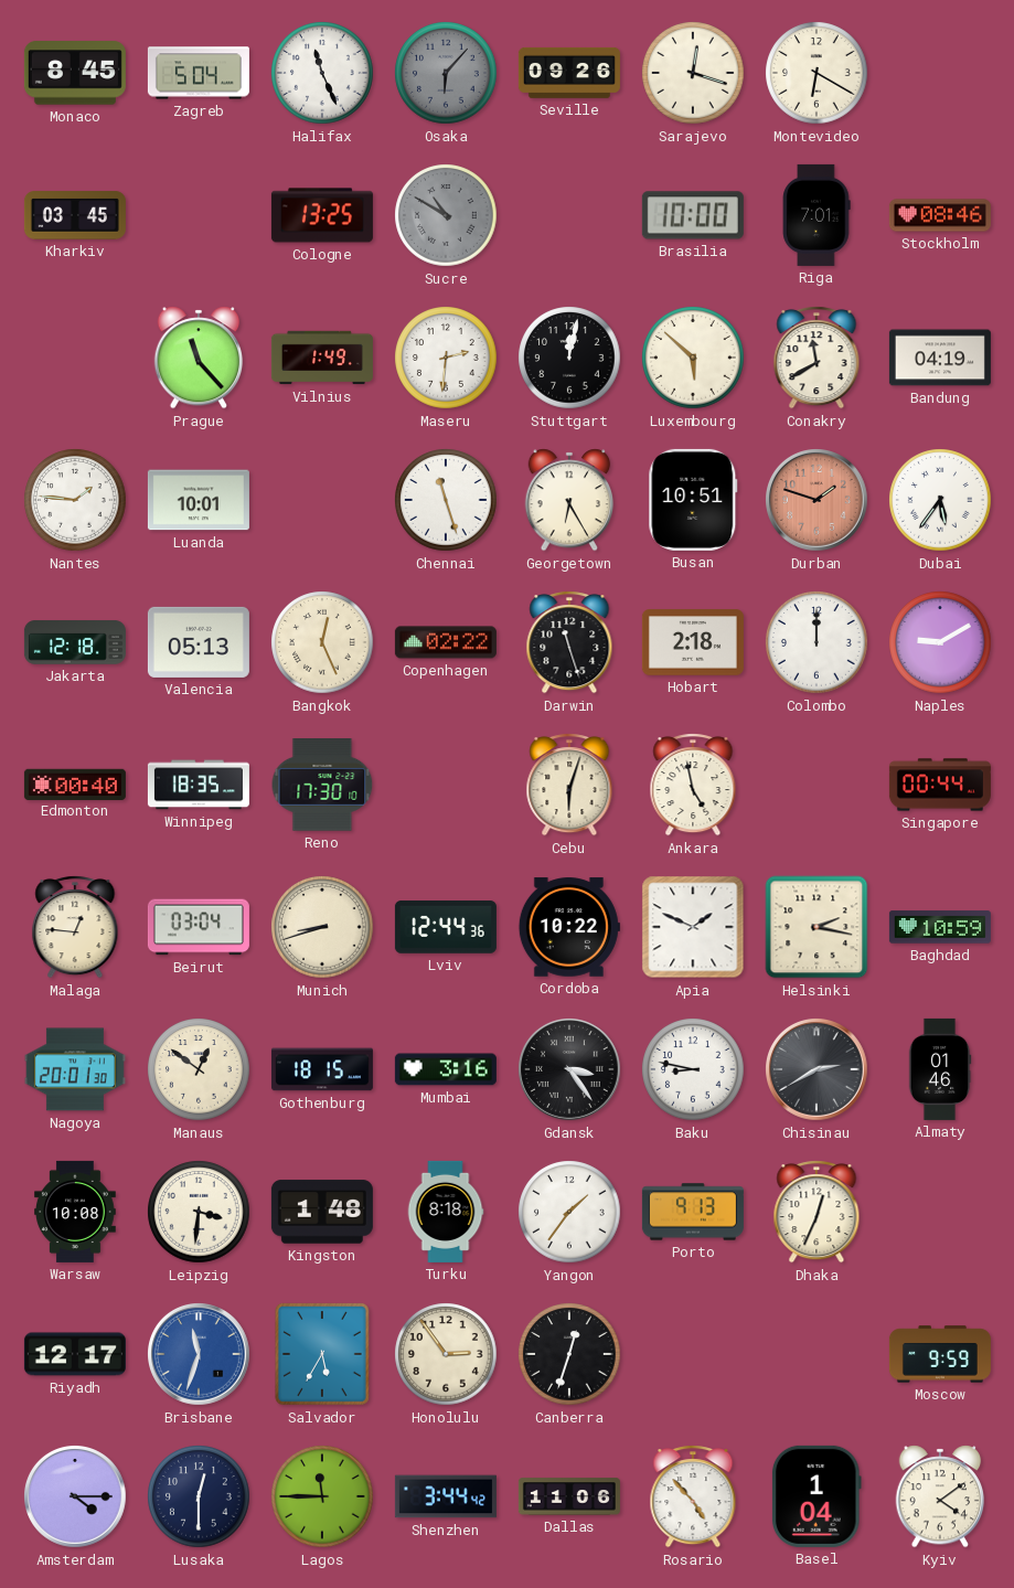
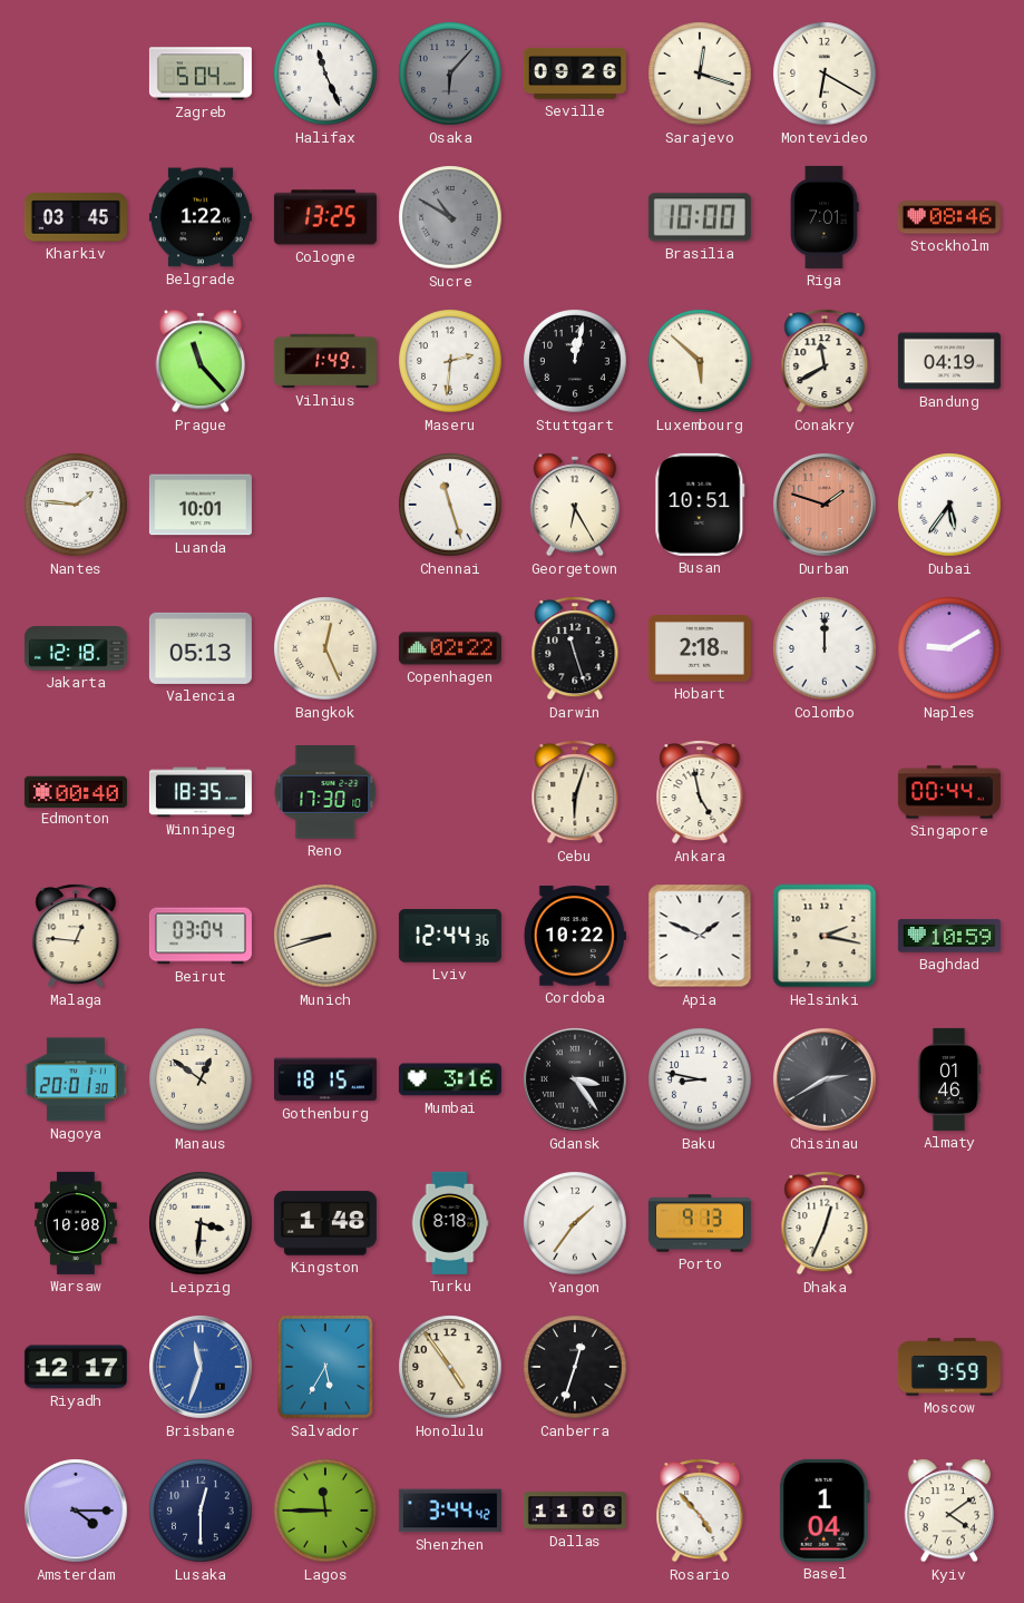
Monaco: 8:45 -> none
Belgrade: none -> 1:22
Honolulu: 2:54 -> 4:54
